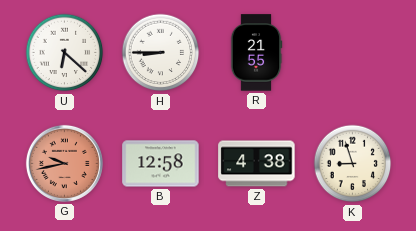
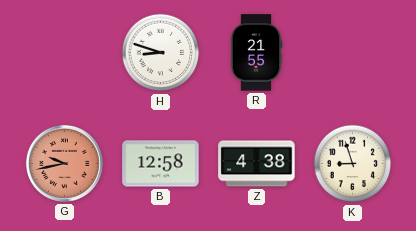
U: 6:22 -> none
H: 8:45 -> 8:48
